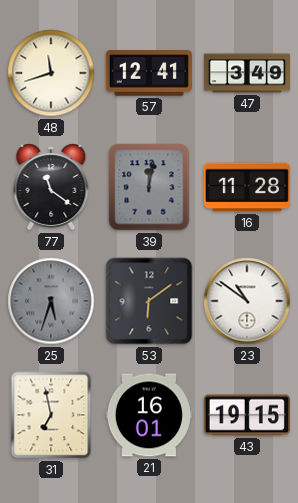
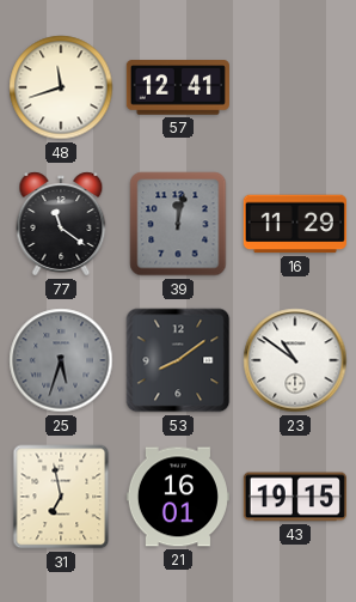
47: 3:49 -> none
16: 11:28 -> 11:29
53: 6:09 -> 8:09
